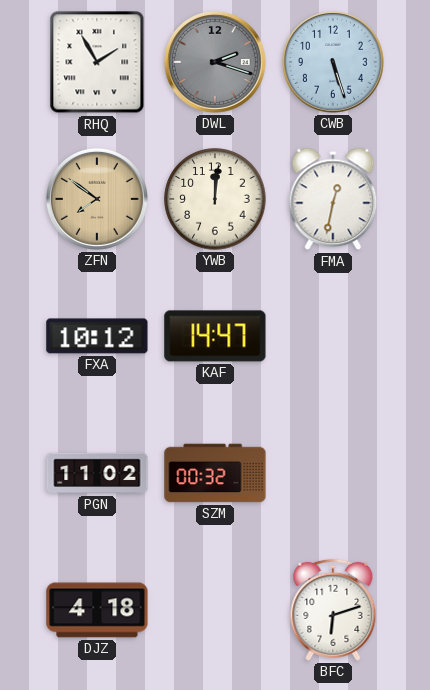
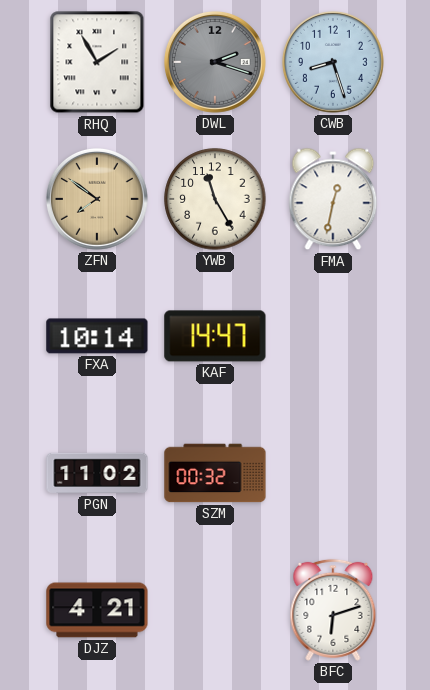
CWB: 5:27 -> 8:27
YWB: 12:01 -> 11:25
FXA: 10:12 -> 10:14
DJZ: 4:18 -> 4:21
